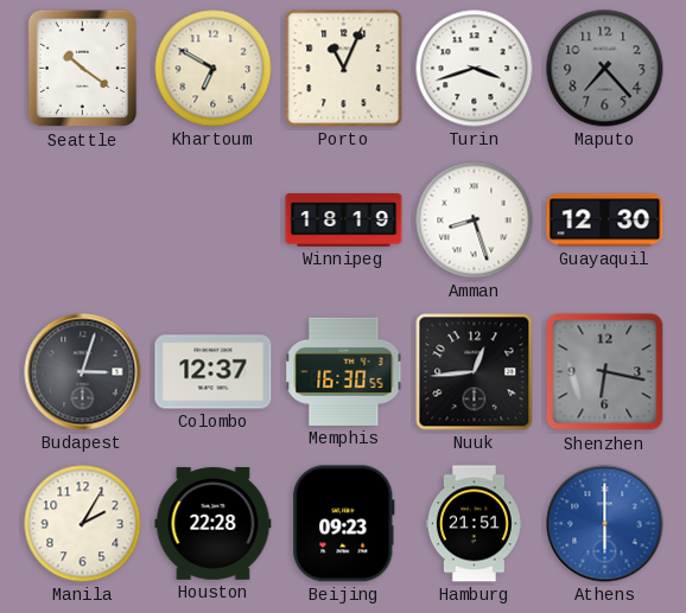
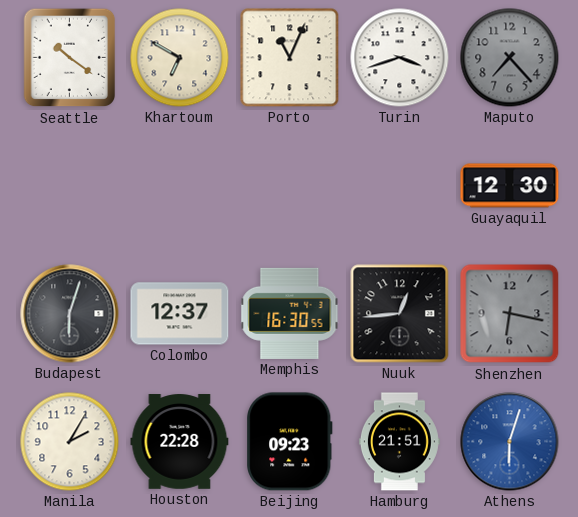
Winnipeg: 18:19 -> none
Amman: 8:27 -> none
Budapest: 3:03 -> 6:03
Athens: 6:00 -> 6:03
